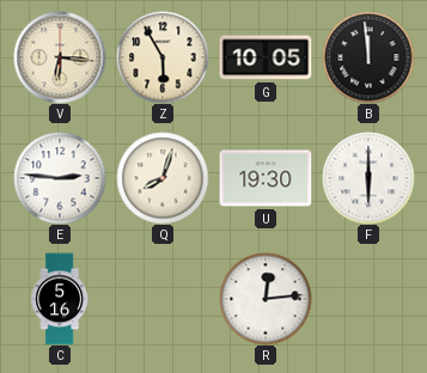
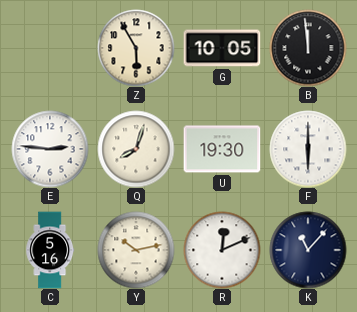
V: 6:16 -> none
Y: none -> 10:13
R: 12:14 -> 12:11
K: none -> 11:07
